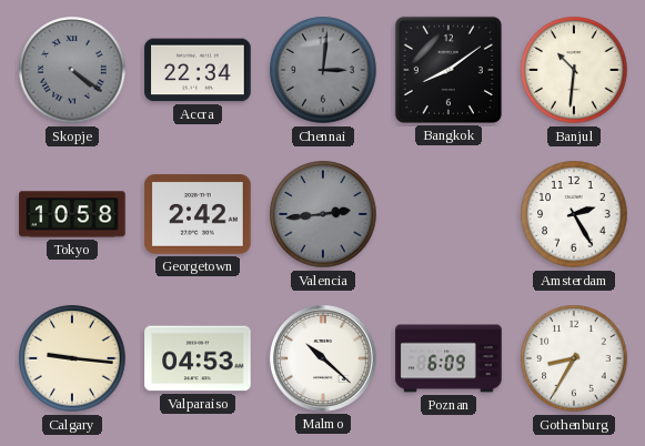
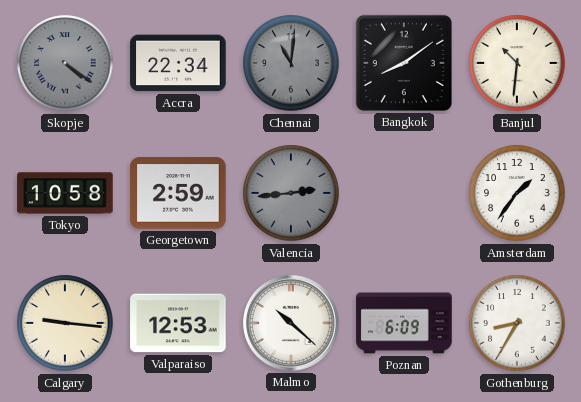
Chennai: 3:01 -> 11:01
Georgetown: 2:42 -> 2:59
Amsterdam: 2:25 -> 1:36
Valparaiso: 04:53 -> 12:53
